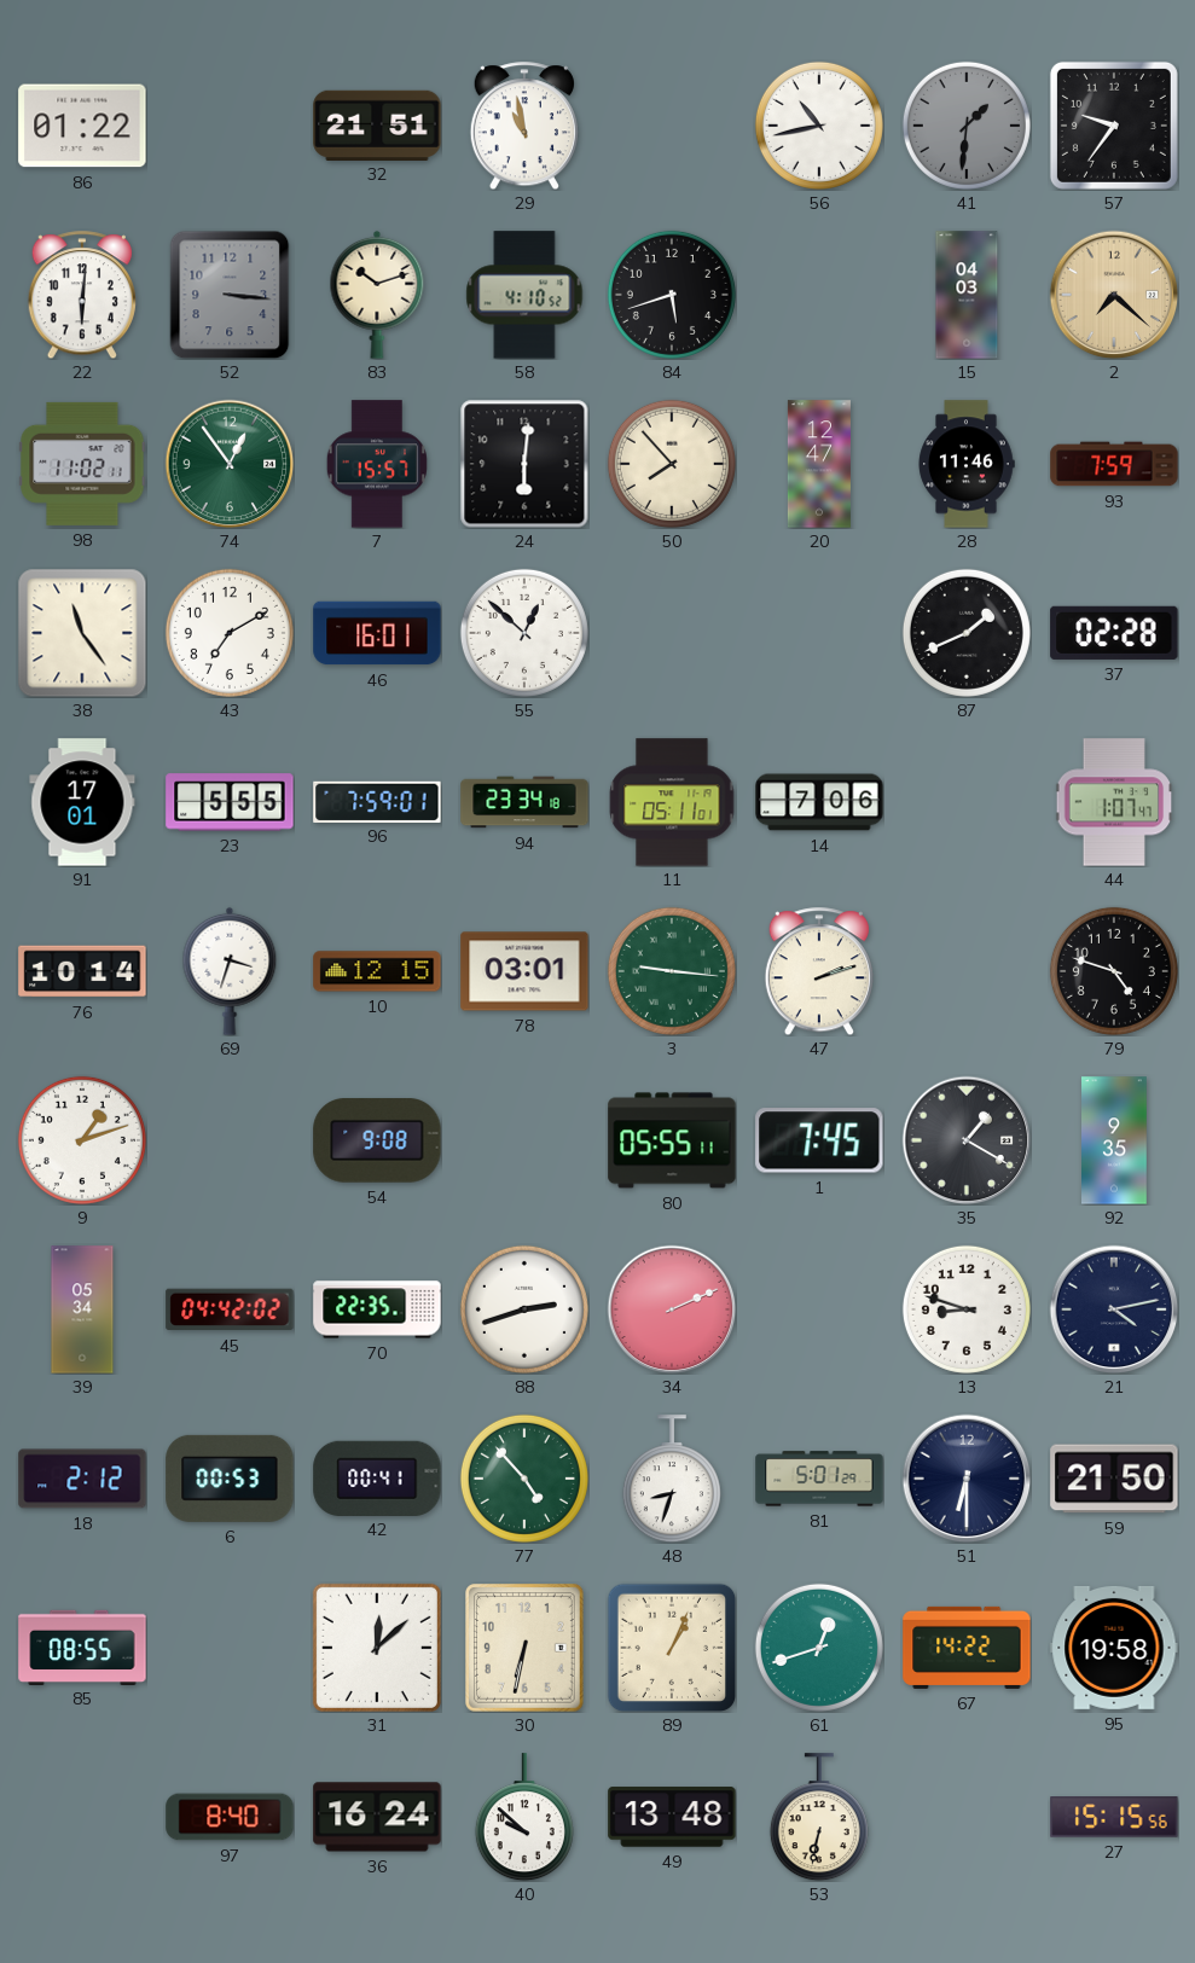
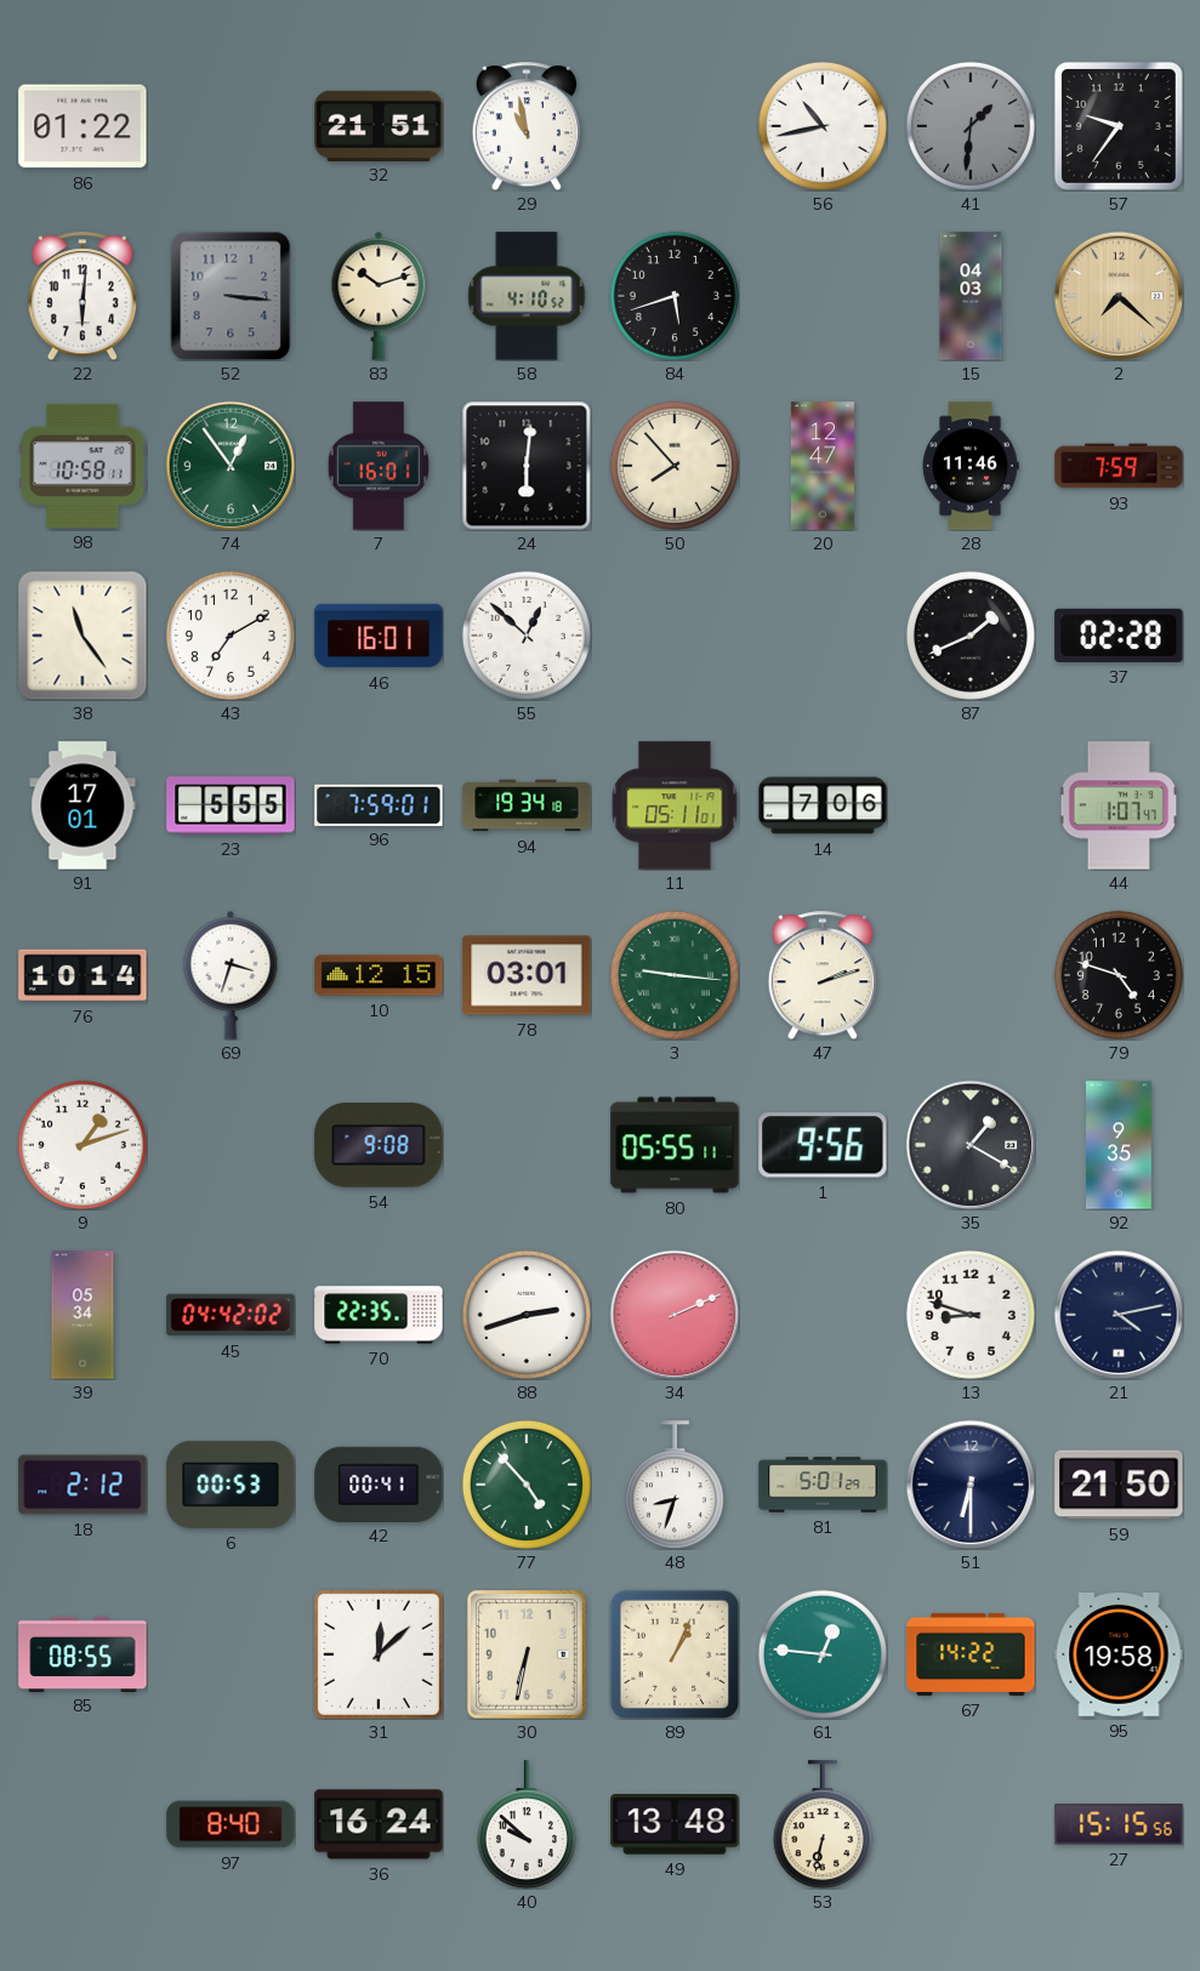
98: 11:02 -> 10:58
7: 15:57 -> 16:01
94: 23:34 -> 19:34
1: 7:45 -> 9:56
61: 12:42 -> 12:46
